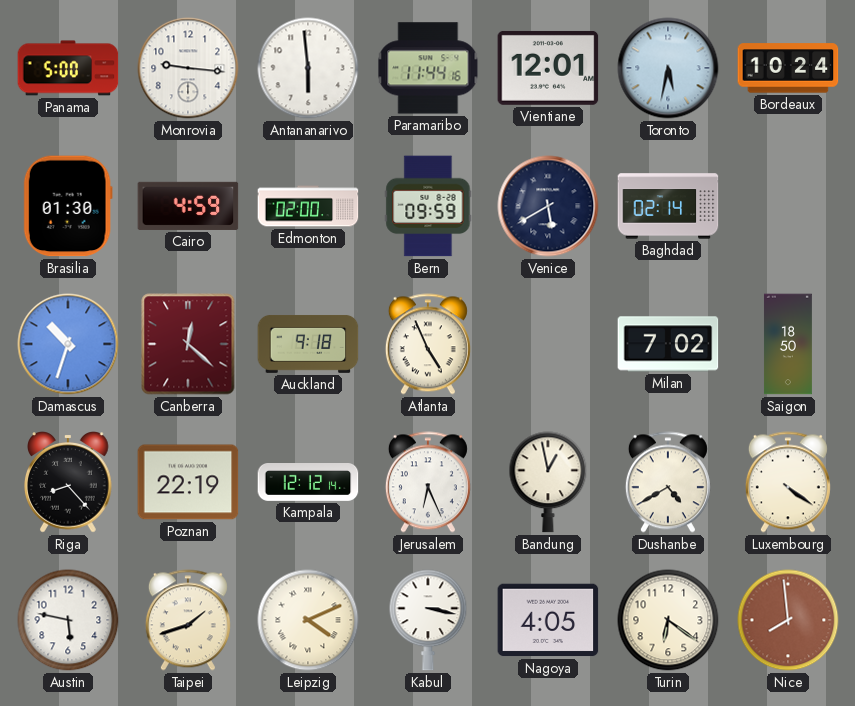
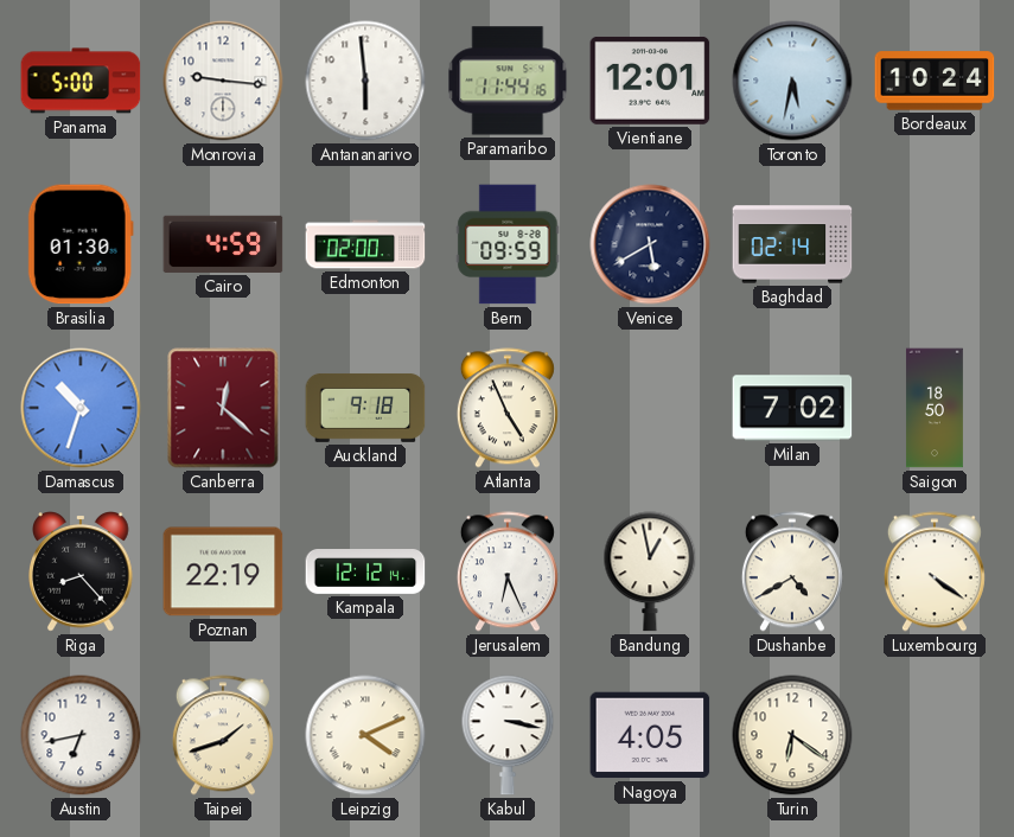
Austin: 5:47 -> 6:43
Nice: 7:59 -> none
